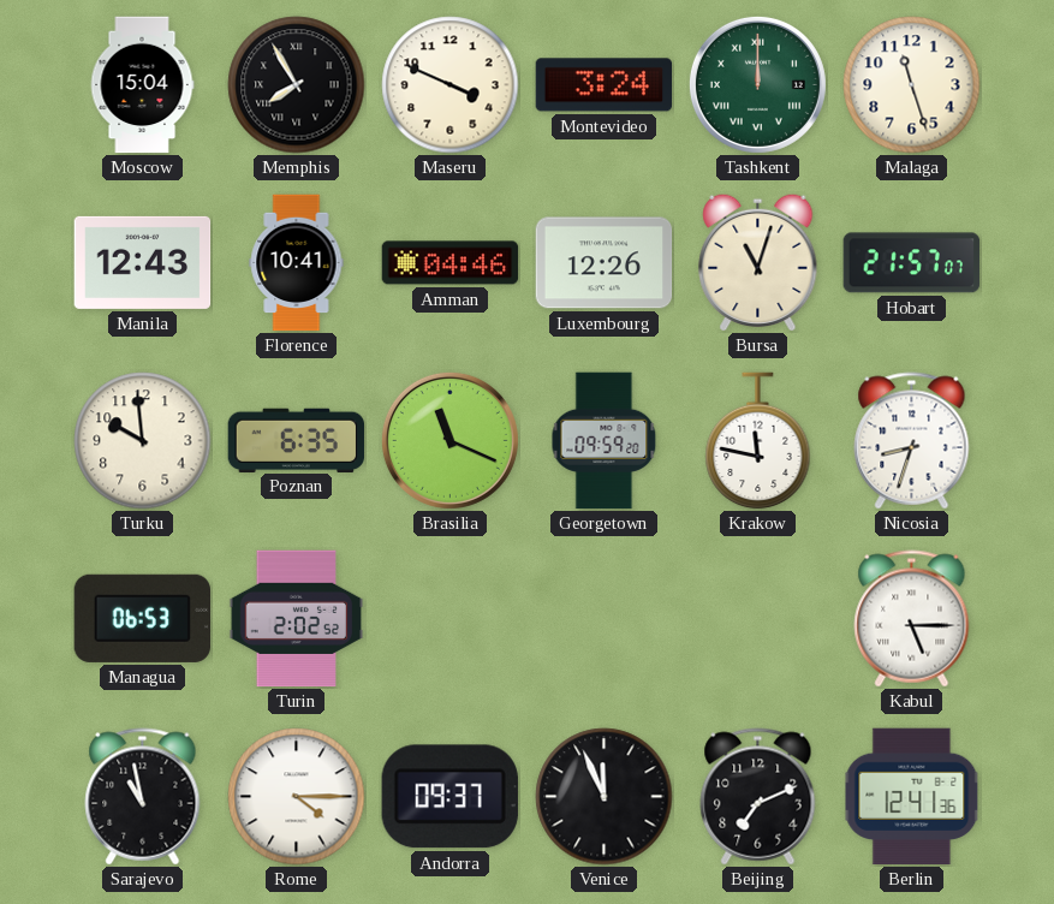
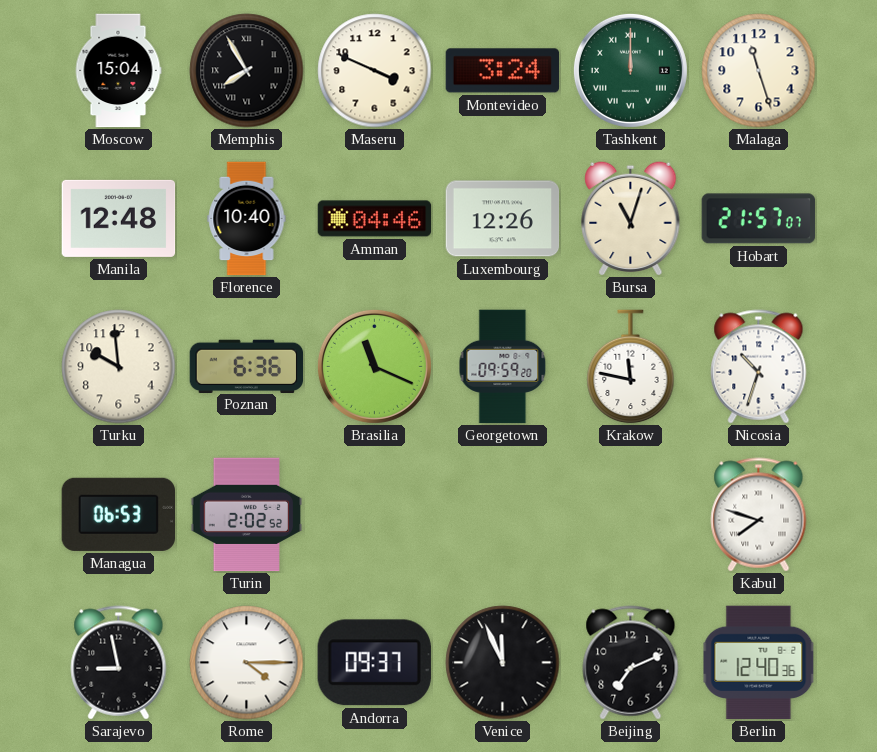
Manila: 12:43 -> 12:48
Florence: 10:41 -> 10:40
Poznan: 6:35 -> 6:36
Nicosia: 8:33 -> 10:33
Kabul: 5:15 -> 7:48
Sarajevo: 10:58 -> 8:58
Berlin: 12:41 -> 12:40
